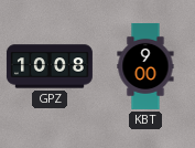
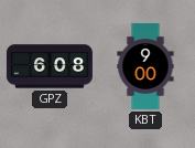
GPZ: 10:08 -> 6:08
